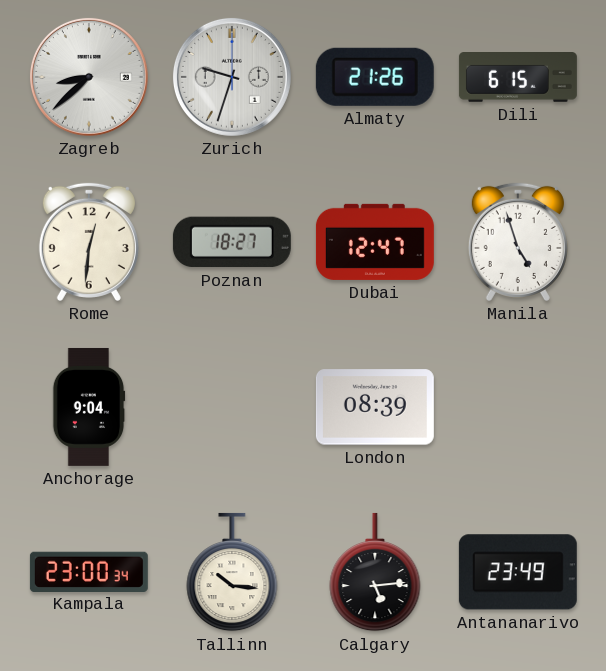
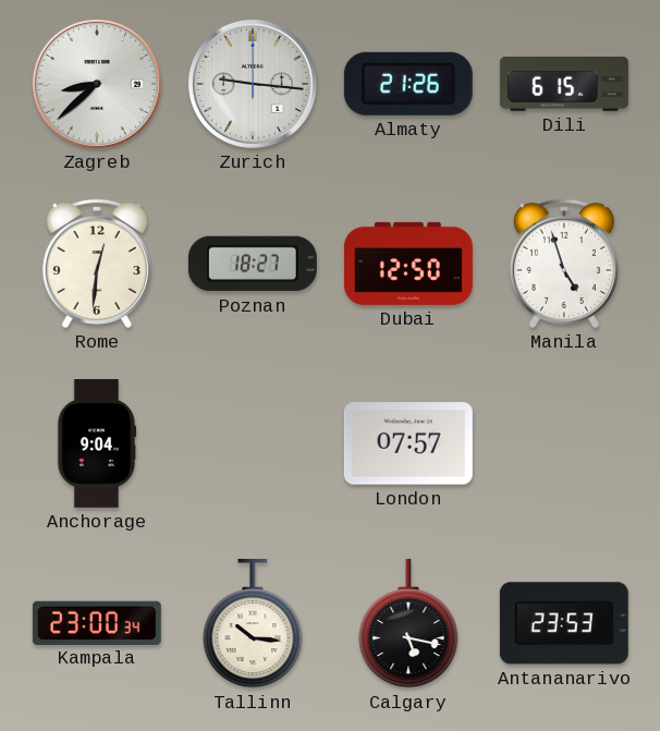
Zurich: 9:33 -> 9:16
Dubai: 12:47 -> 12:50
London: 08:39 -> 07:57
Calgary: 5:14 -> 5:17
Antananarivo: 23:49 -> 23:53
